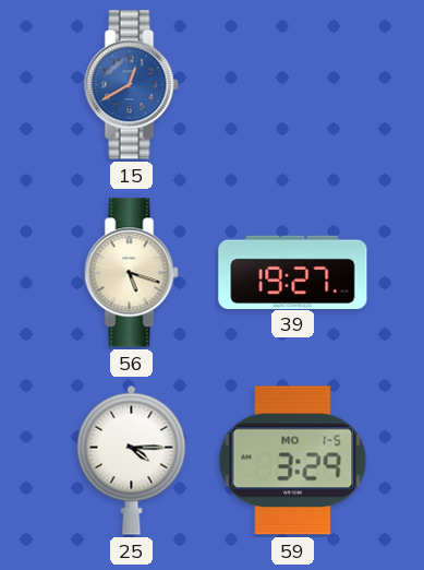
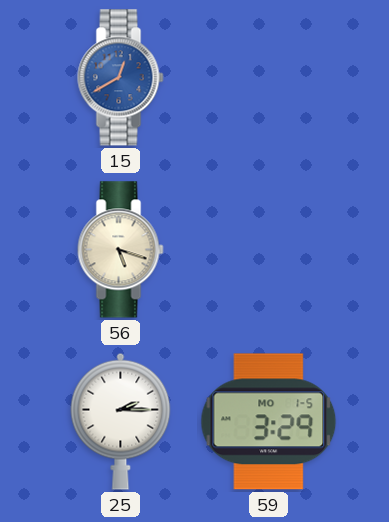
39: 19:27 -> none
25: 4:15 -> 2:15
